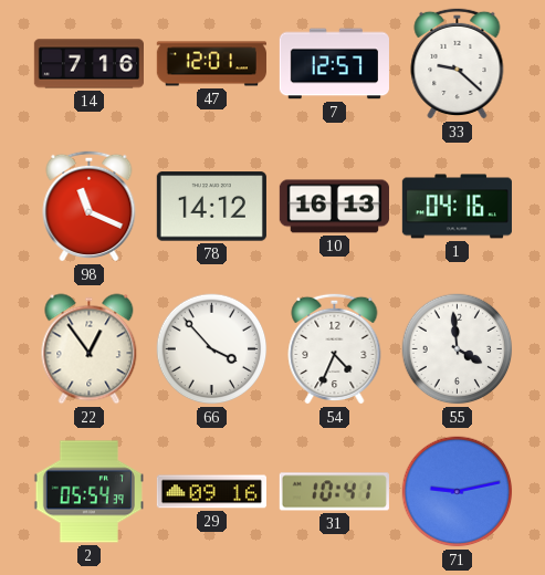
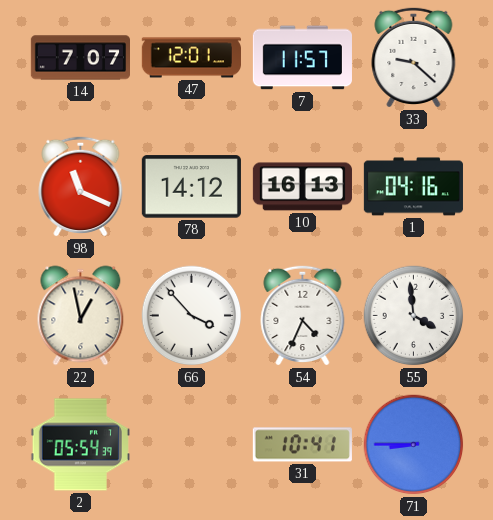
14: 7:16 -> 7:07
7: 12:57 -> 11:57
22: 12:54 -> 12:58
29: 09:16 -> none
71: 9:13 -> 8:45
